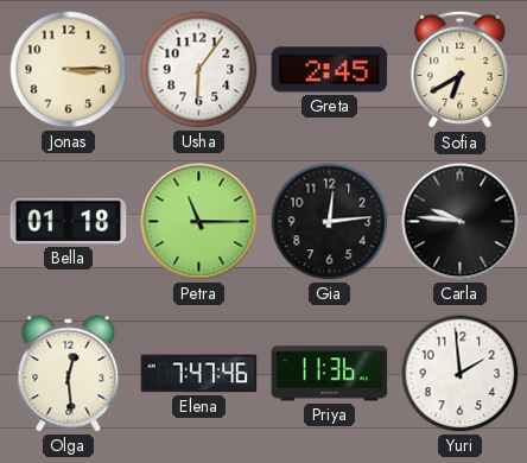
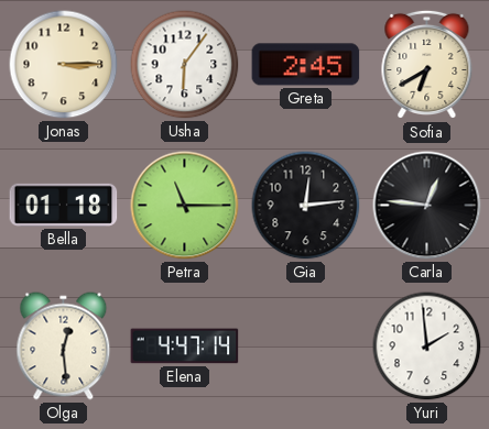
Carla: 9:46 -> 12:46
Elena: 7:47 -> 4:47
Priya: 11:36 -> none
